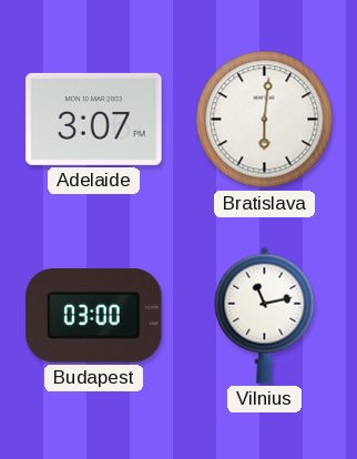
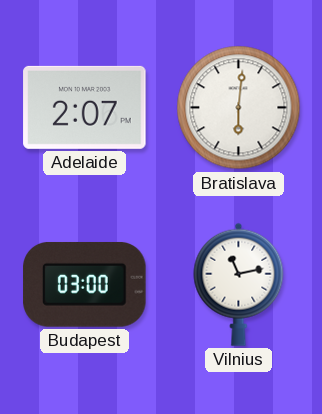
Adelaide: 3:07 -> 2:07
